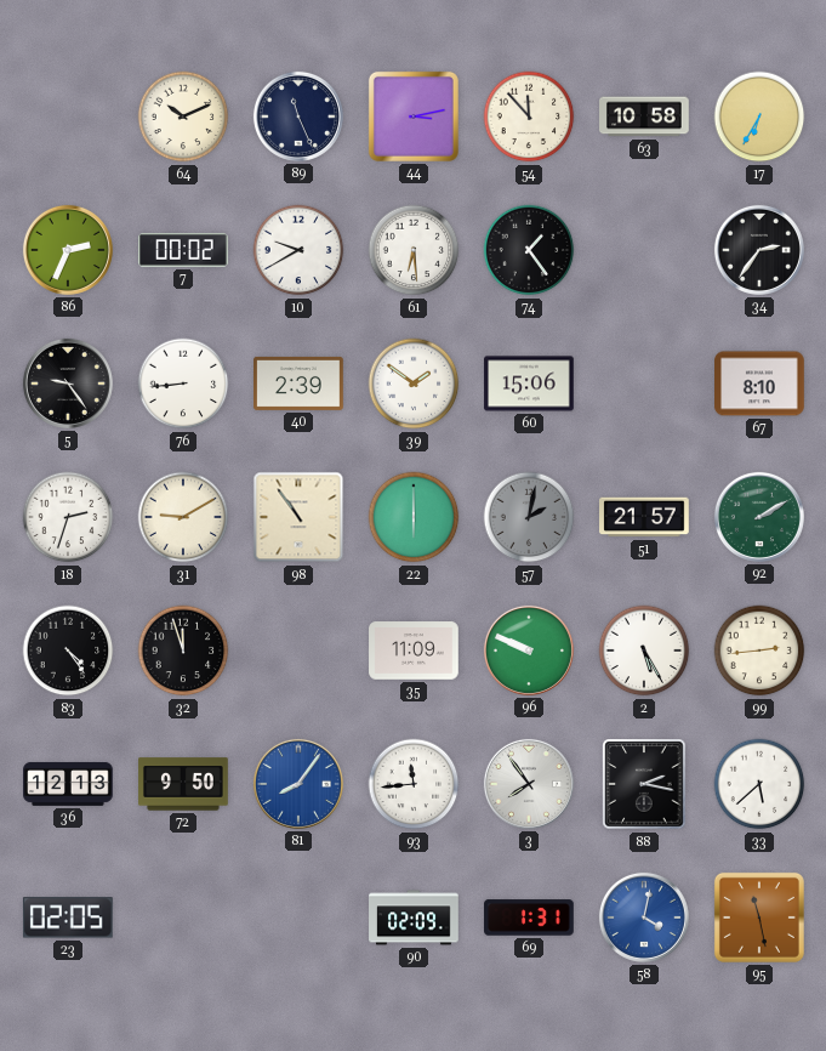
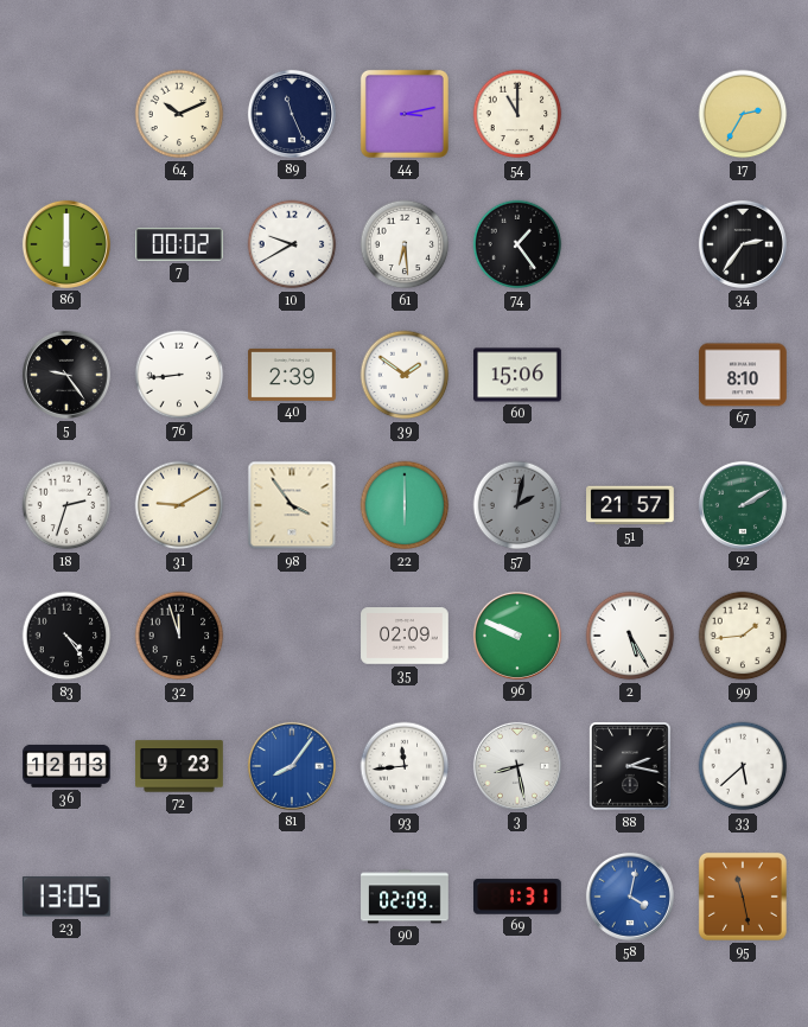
54: 11:53 -> 11:00
63: 10:58 -> none
17: 6:35 -> 2:35
86: 2:34 -> 6:00
98: 10:54 -> 3:54
35: 11:09 -> 02:09
99: 2:44 -> 1:44
72: 9:50 -> 9:23
3: 7:54 -> 8:28
23: 02:05 -> 13:05
